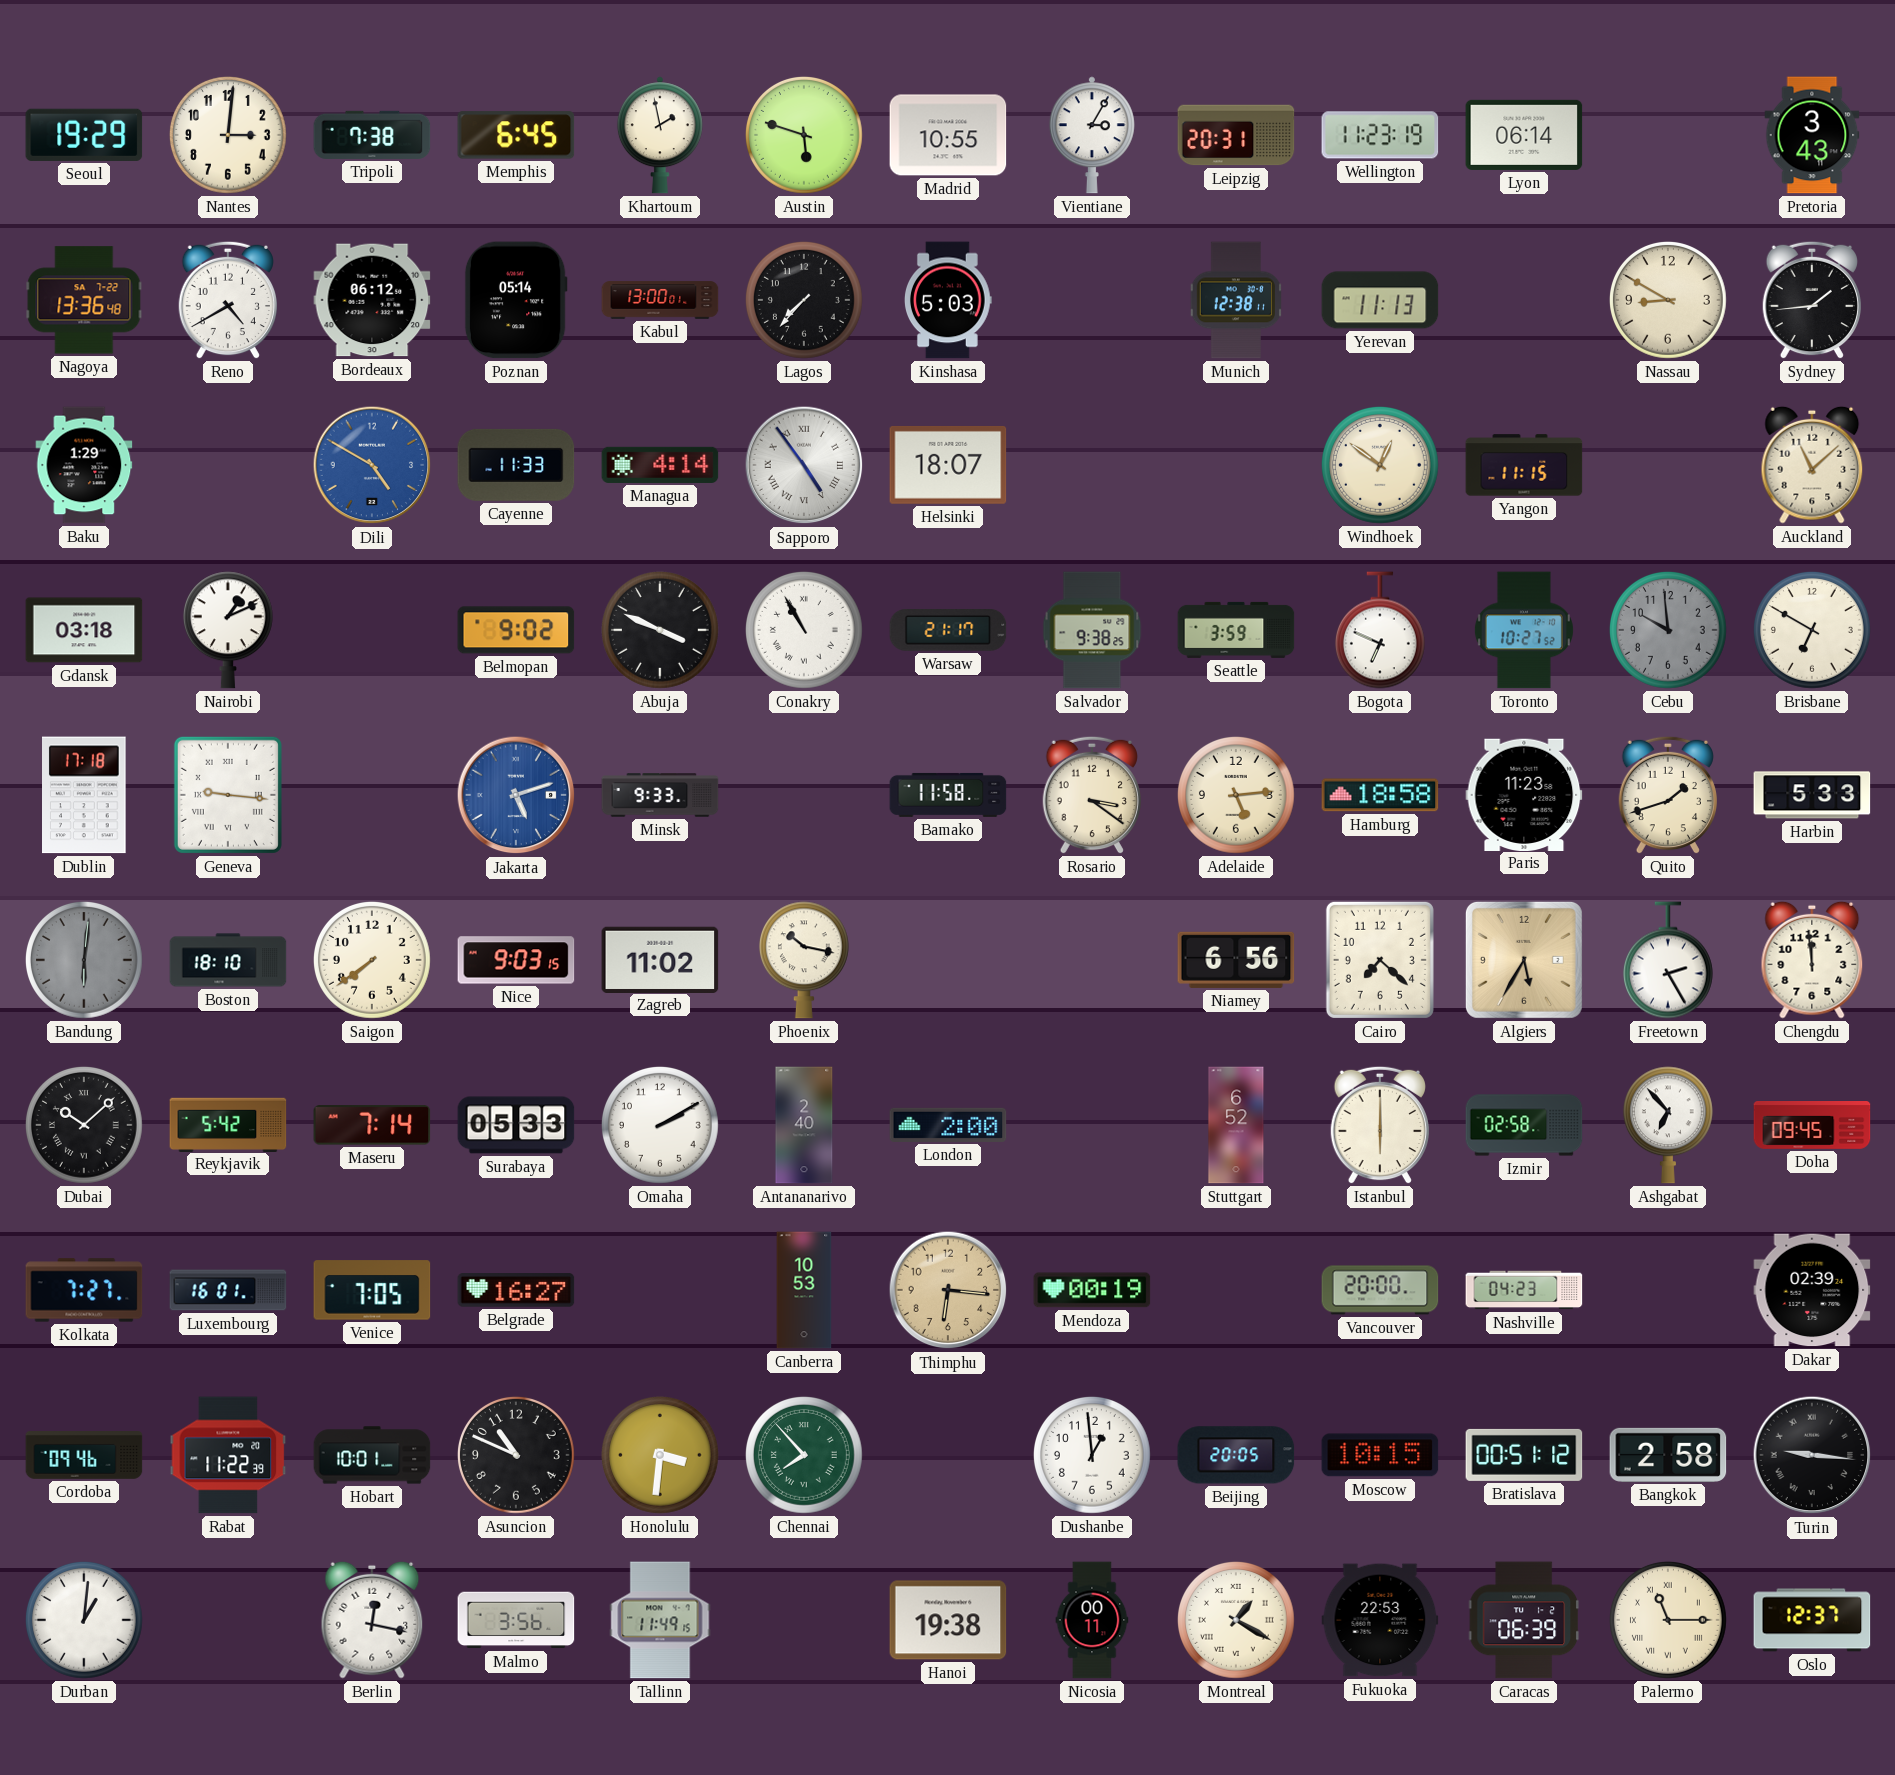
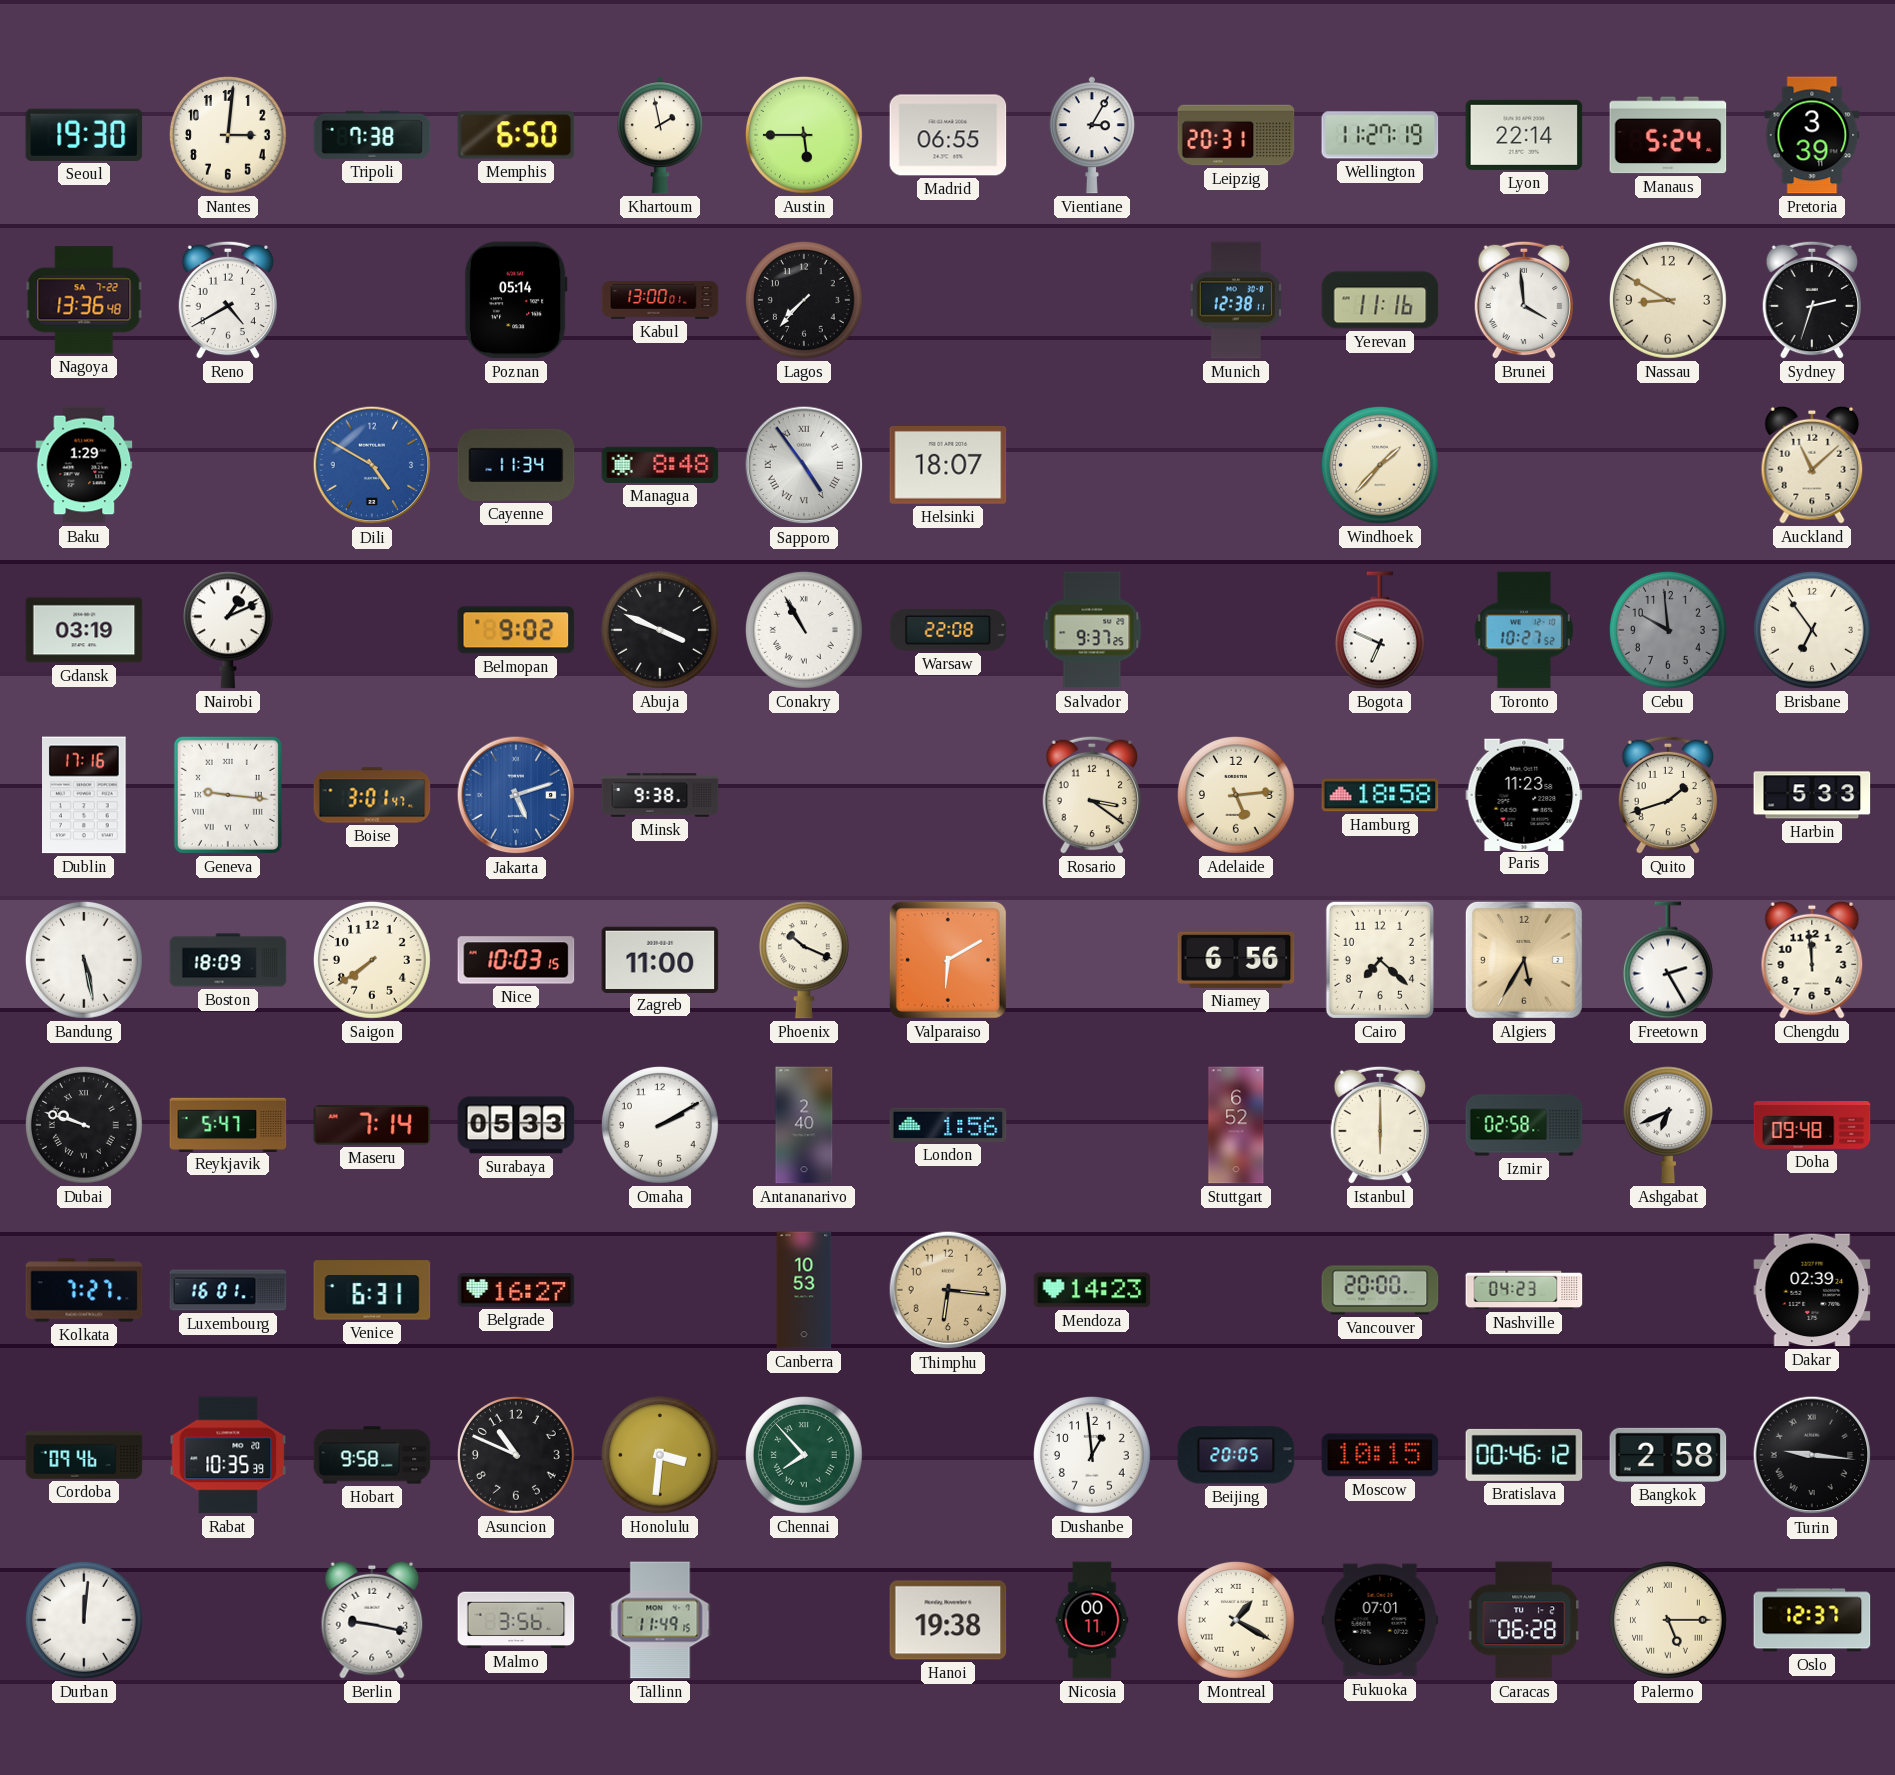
Seoul: 19:29 -> 19:30
Memphis: 6:45 -> 6:50
Austin: 5:48 -> 5:45
Madrid: 10:55 -> 06:55
Wellington: 11:23 -> 11:27
Lyon: 06:14 -> 22:14
Manaus: none -> 5:24
Pretoria: 3:43 -> 3:39
Bordeaux: 06:12 -> none
Kinshasa: 5:03 -> none
Yerevan: 11:13 -> 11:16
Brunei: none -> 3:59
Sydney: 1:44 -> 2:33
Cayenne: 11:33 -> 11:34
Managua: 4:14 -> 8:48
Windhoek: 12:51 -> 1:37
Yangon: 11:15 -> none
Gdansk: 03:18 -> 03:19
Warsaw: 21:17 -> 22:08
Salvador: 9:38 -> 9:37
Seattle: 3:59 -> none
Brisbane: 6:50 -> 6:54
Dublin: 17:18 -> 17:16
Boise: none -> 3:01
Minsk: 9:33 -> 9:38
Bamako: 11:58 -> none
Bandung: 6:01 -> 5:28
Bandung dial: grey -> white
Boston: 18:10 -> 18:09
Nice: 9:03 -> 10:03
Zagreb: 11:02 -> 11:00
Phoenix: 10:17 -> 10:19
Valparaiso: none -> 6:10
Dubai: 10:08 -> 9:48
Reykjavik: 5:42 -> 5:47
London: 2:00 -> 1:56
Ashgabat: 6:53 -> 6:41
Doha: 09:45 -> 09:48
Venice: 7:05 -> 6:31
Mendoza: 00:19 -> 14:23
Rabat: 11:22 -> 10:35
Hobart: 10:01 -> 9:58
Bratislava: 00:51 -> 00:46
Durban: 1:01 -> 12:01
Berlin: 12:17 -> 9:17
Fukuoka: 22:53 -> 07:01
Caracas: 06:39 -> 06:28
Palermo: 11:15 -> 5:15
